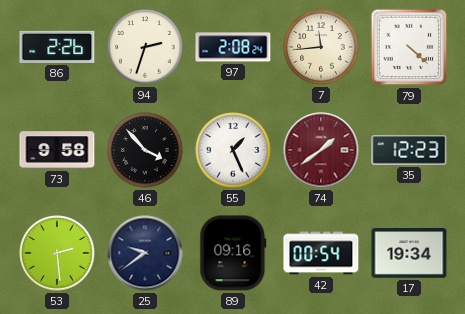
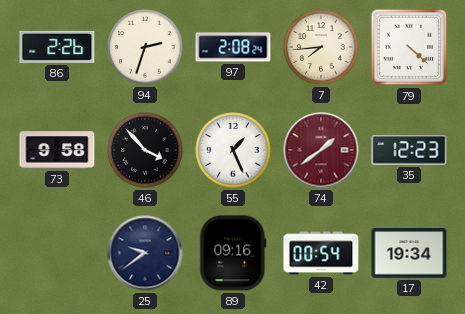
7: 11:44 -> 7:44
53: 2:29 -> none
